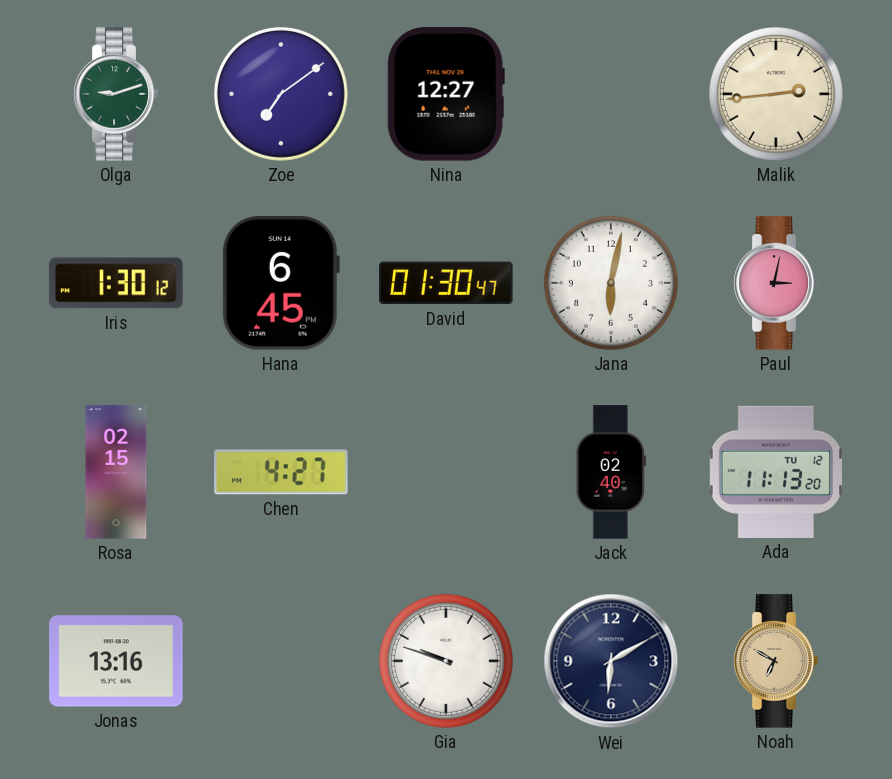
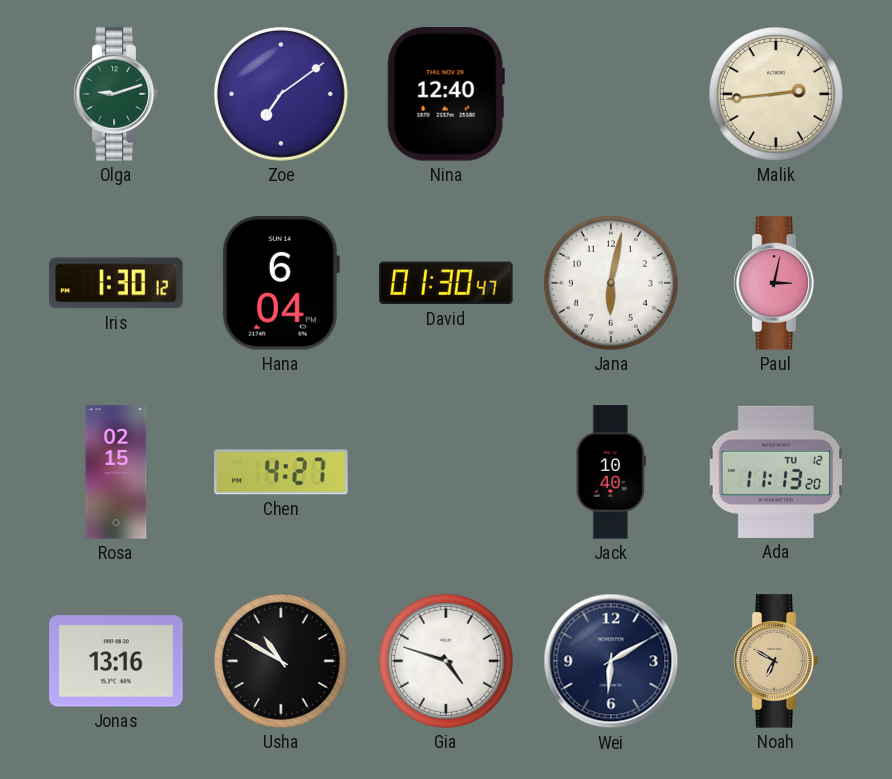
Nina: 12:27 -> 12:40
Hana: 6:45 -> 6:04
Jack: 02:40 -> 10:40
Usha: none -> 10:50
Gia: 9:48 -> 4:48
